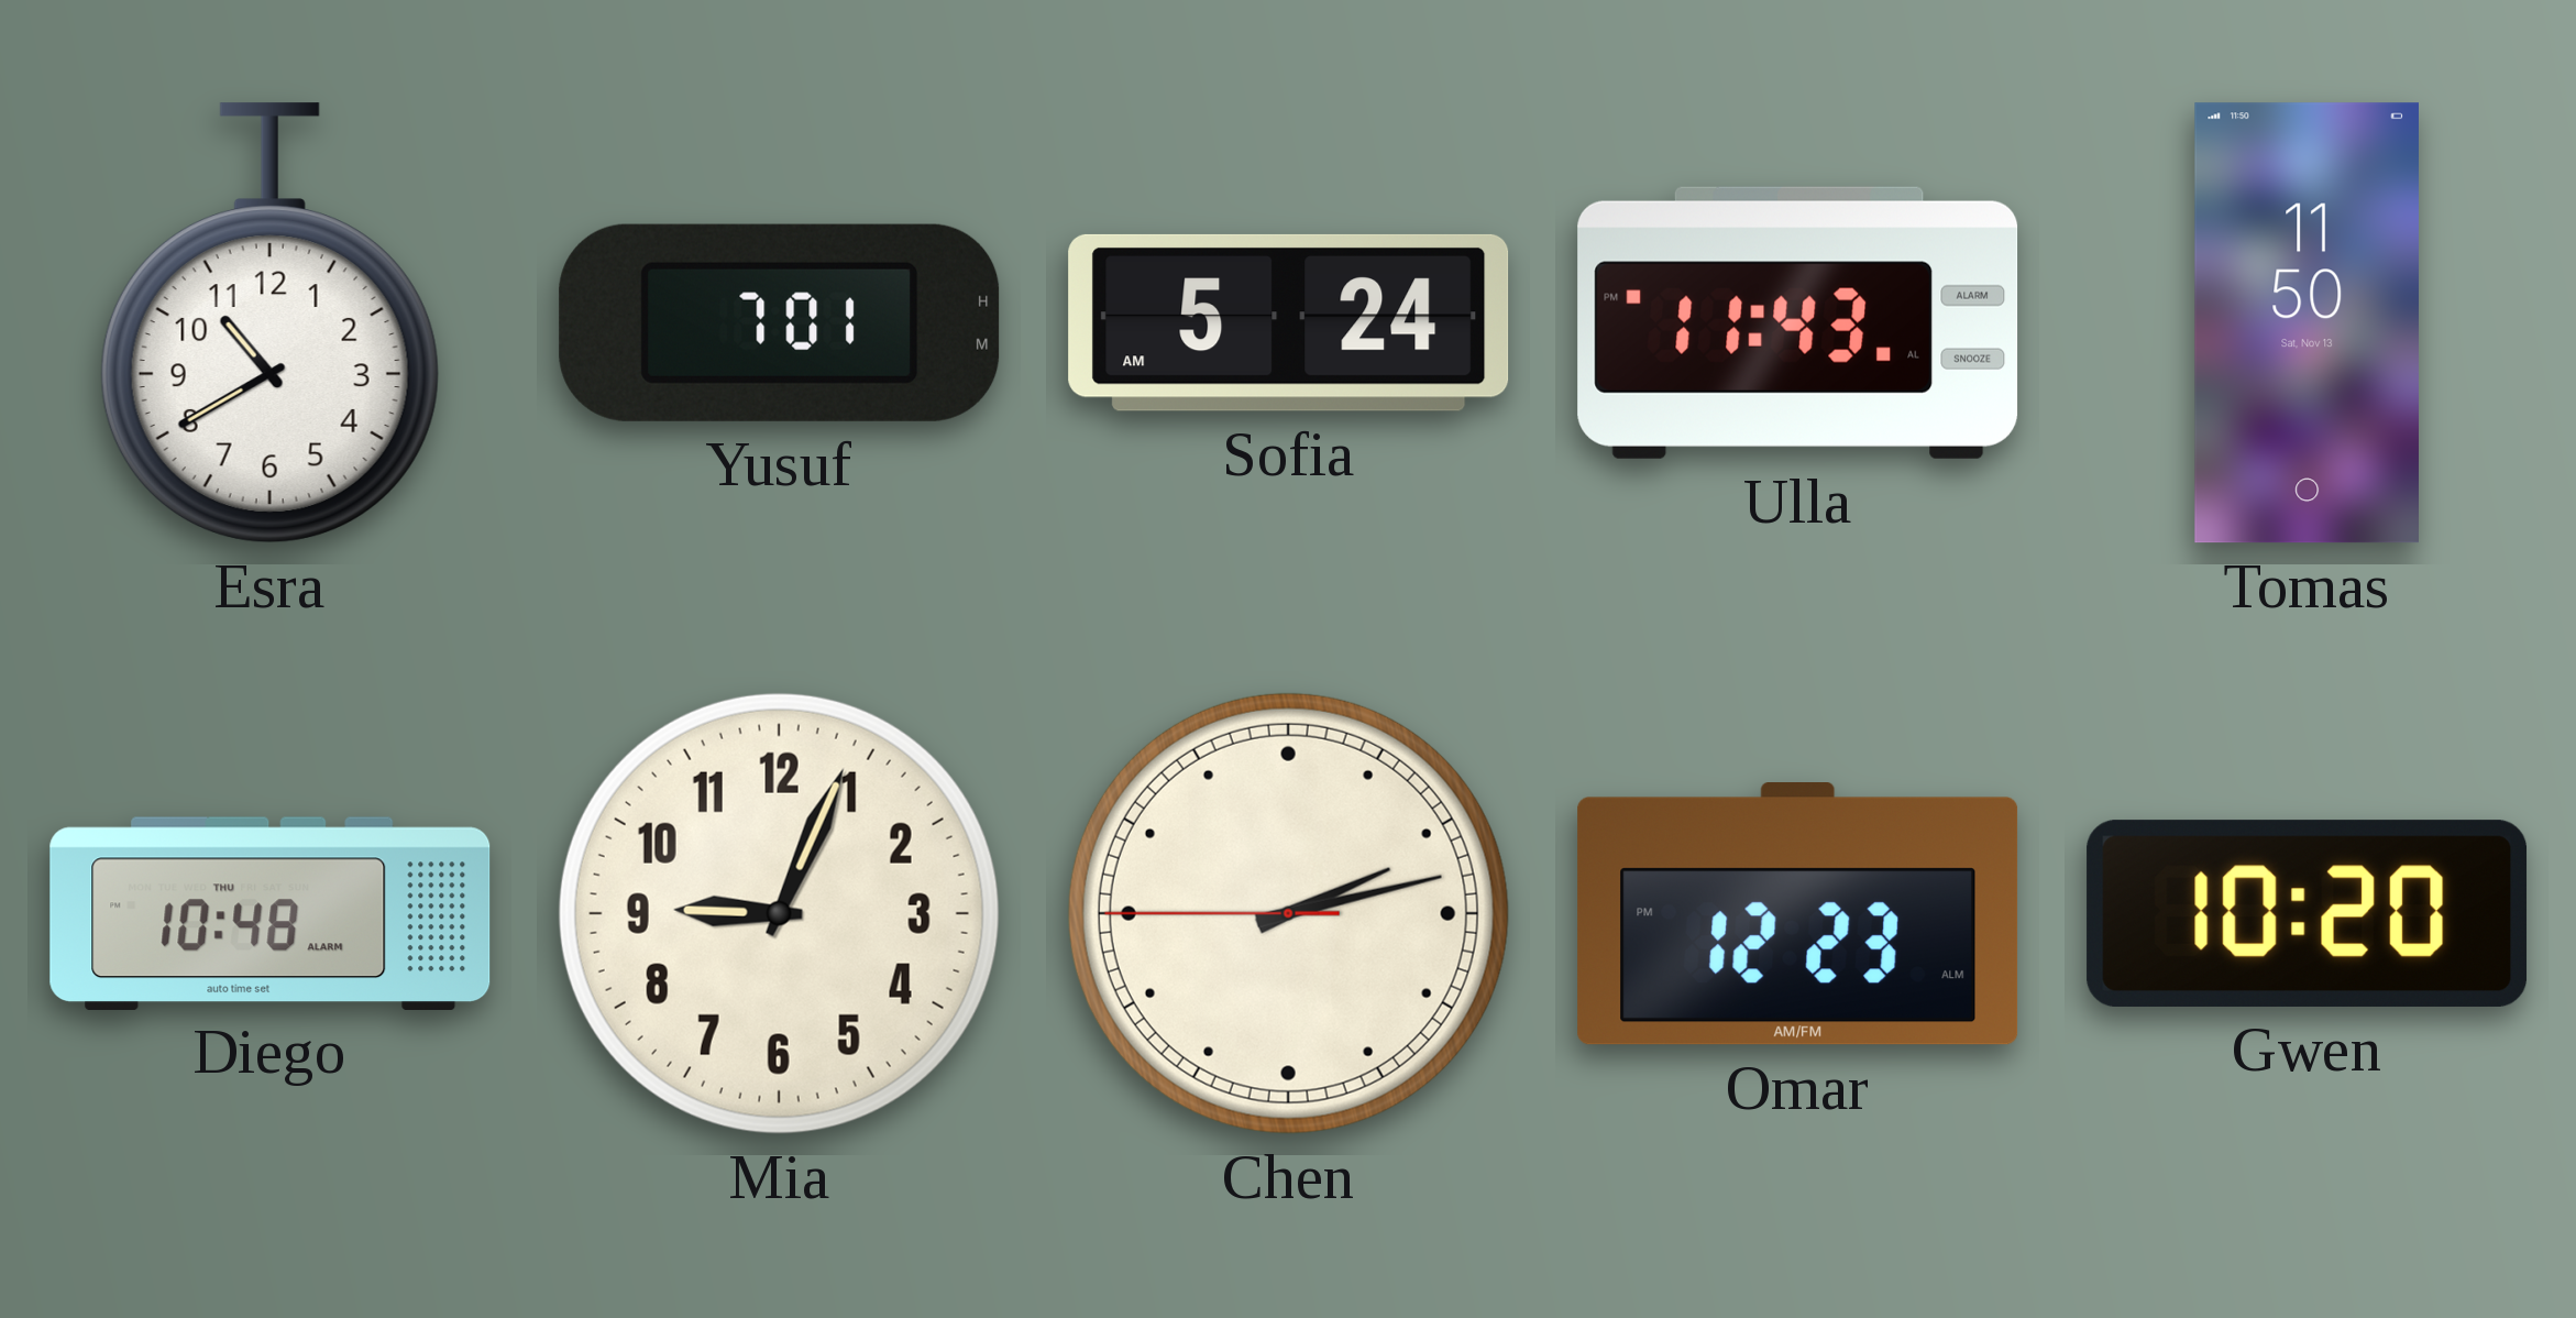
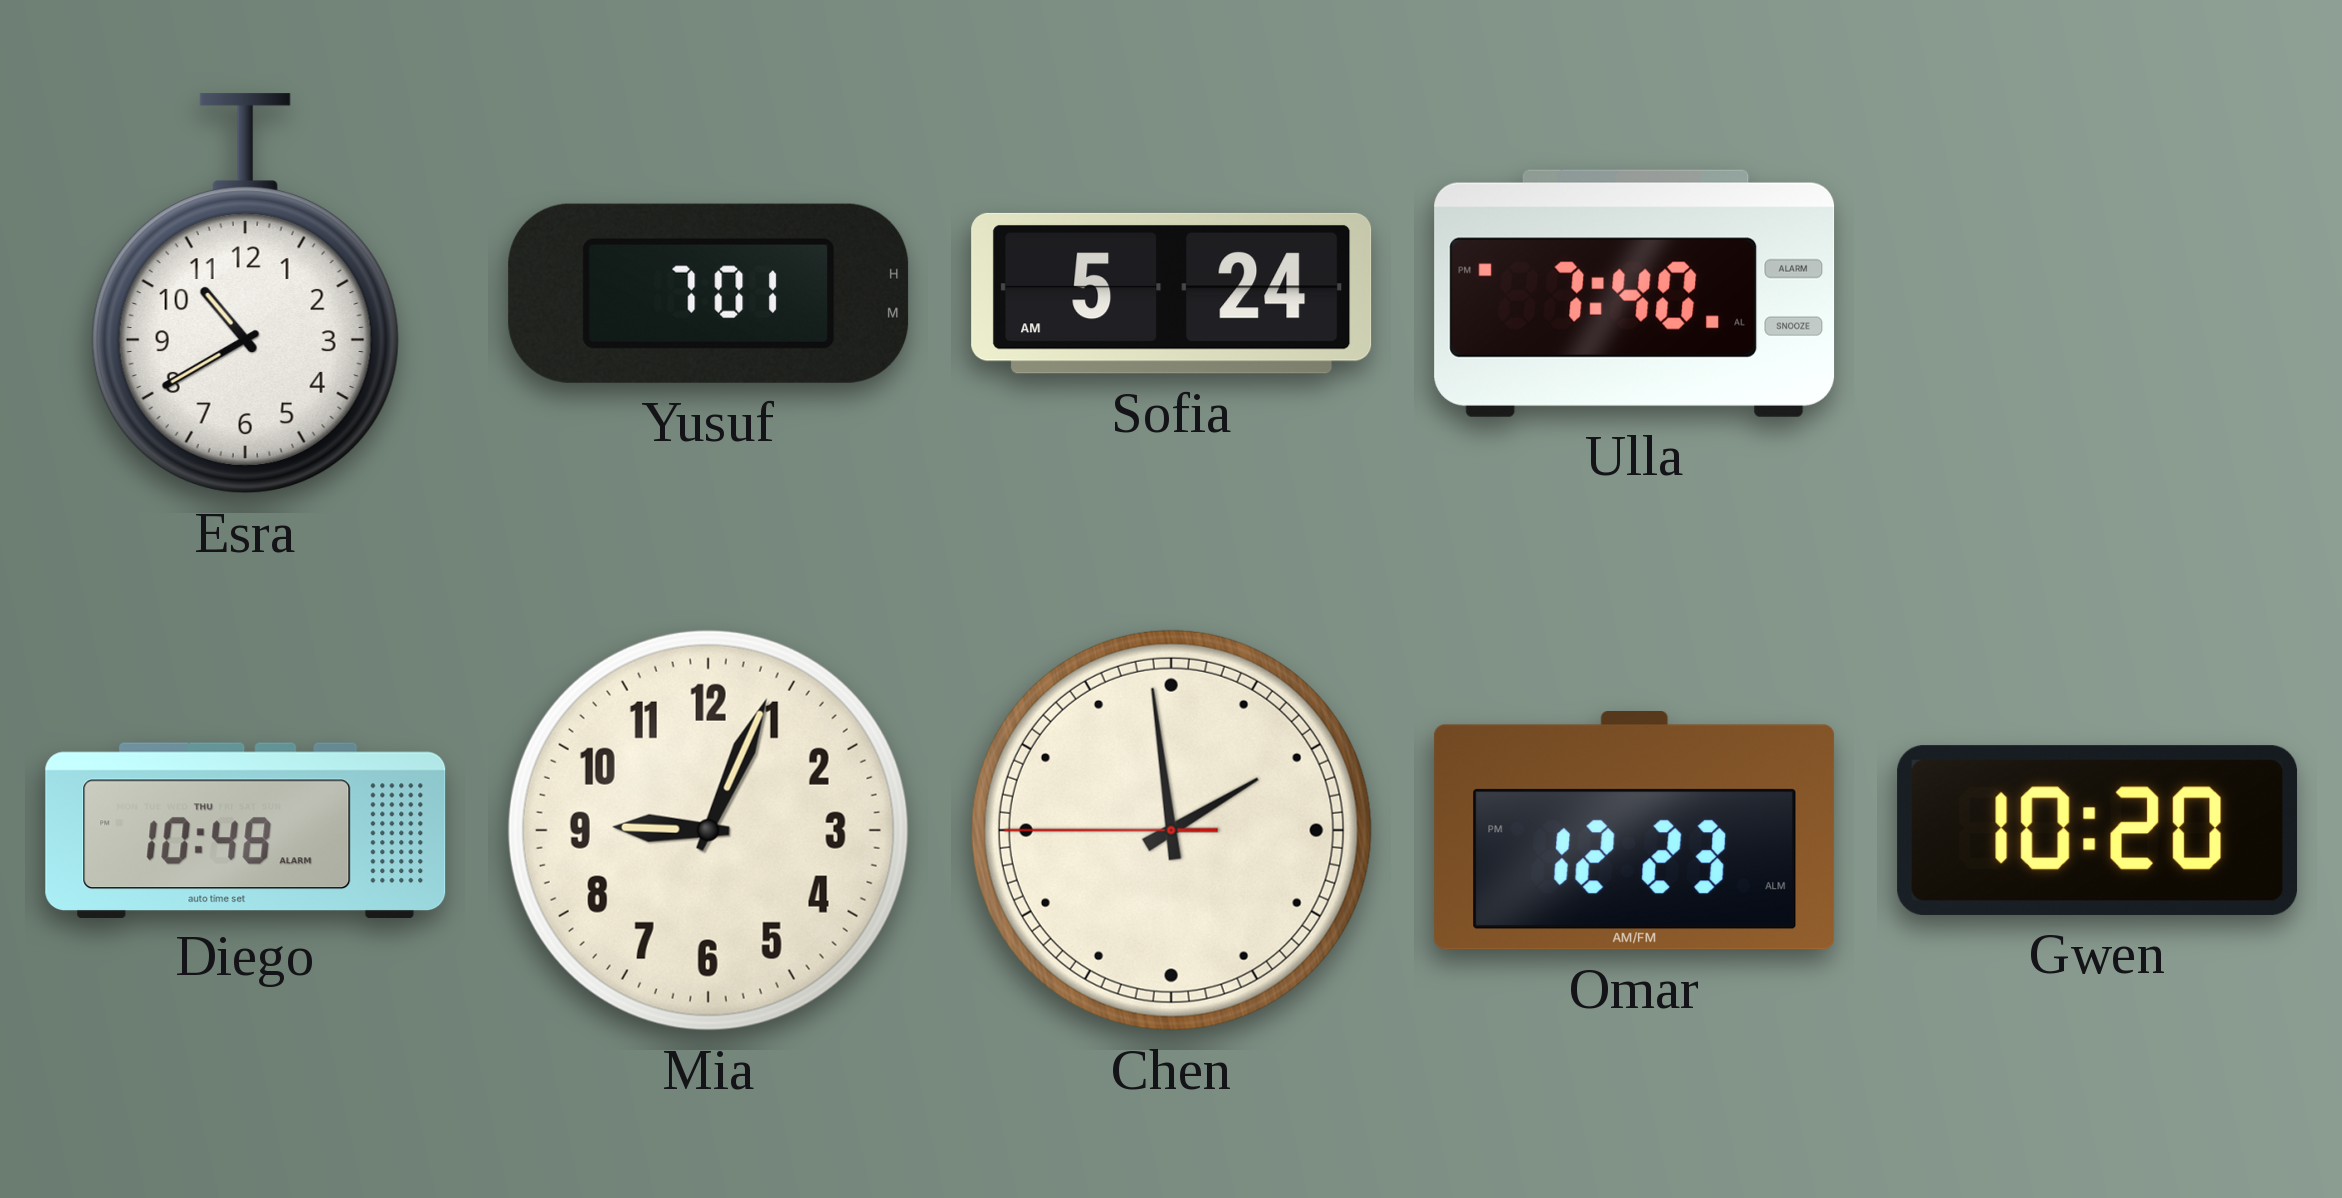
Ulla: 11:43 -> 7:40
Tomas: 11:50 -> none
Chen: 2:12 -> 1:58
